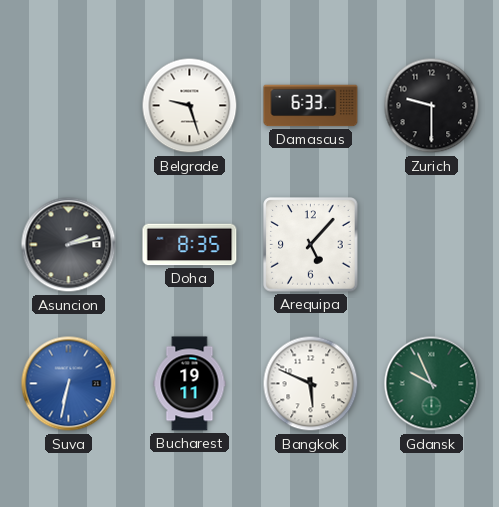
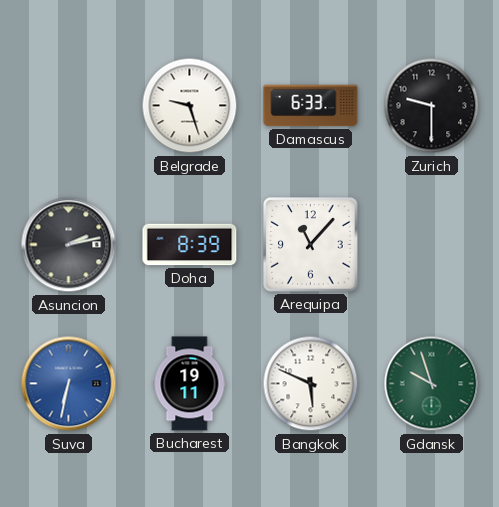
Doha: 8:35 -> 8:39
Arequipa: 5:07 -> 11:07
Gdansk: 9:56 -> 9:57
